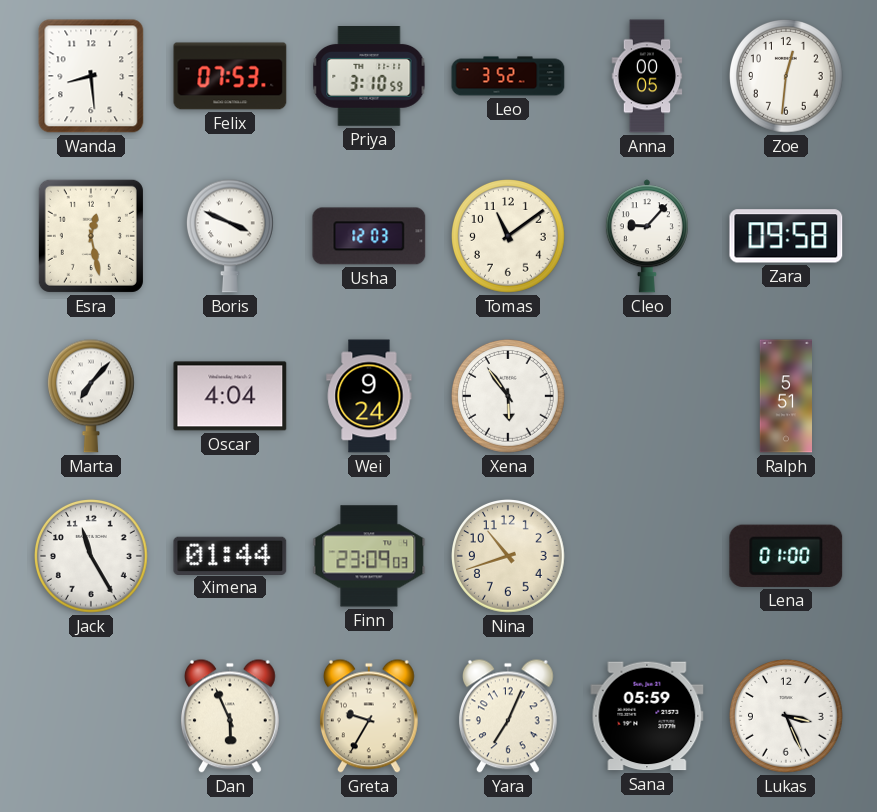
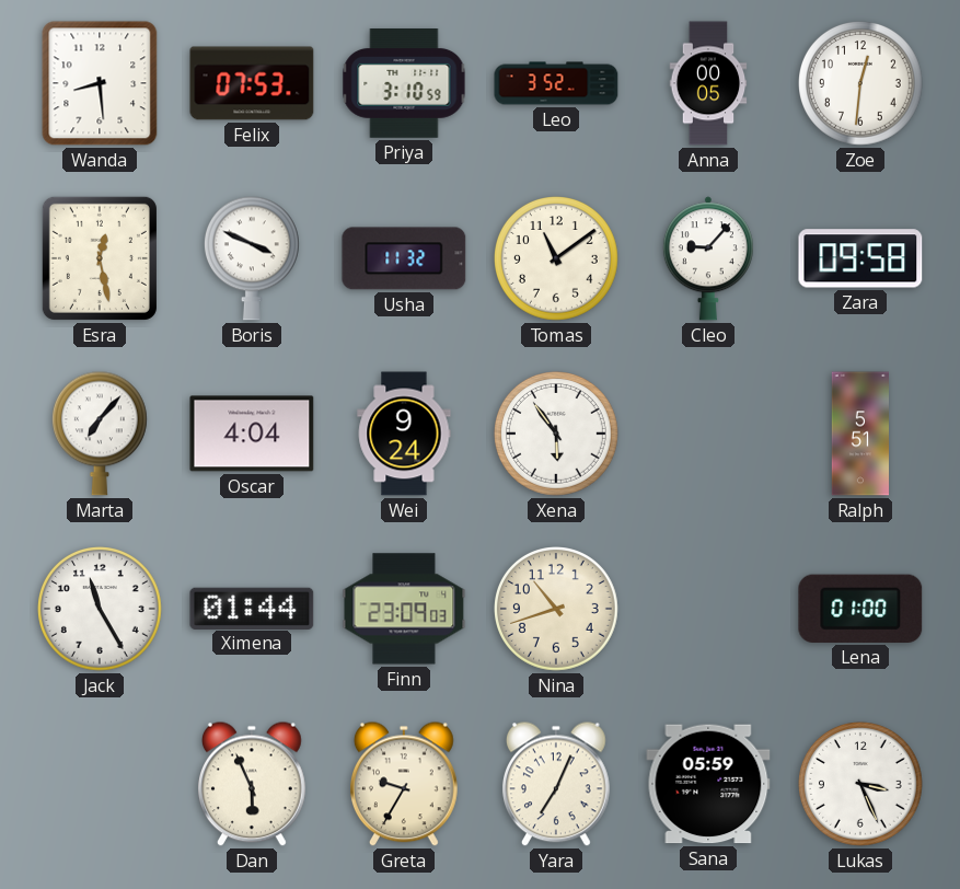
Usha: 12:03 -> 11:32
